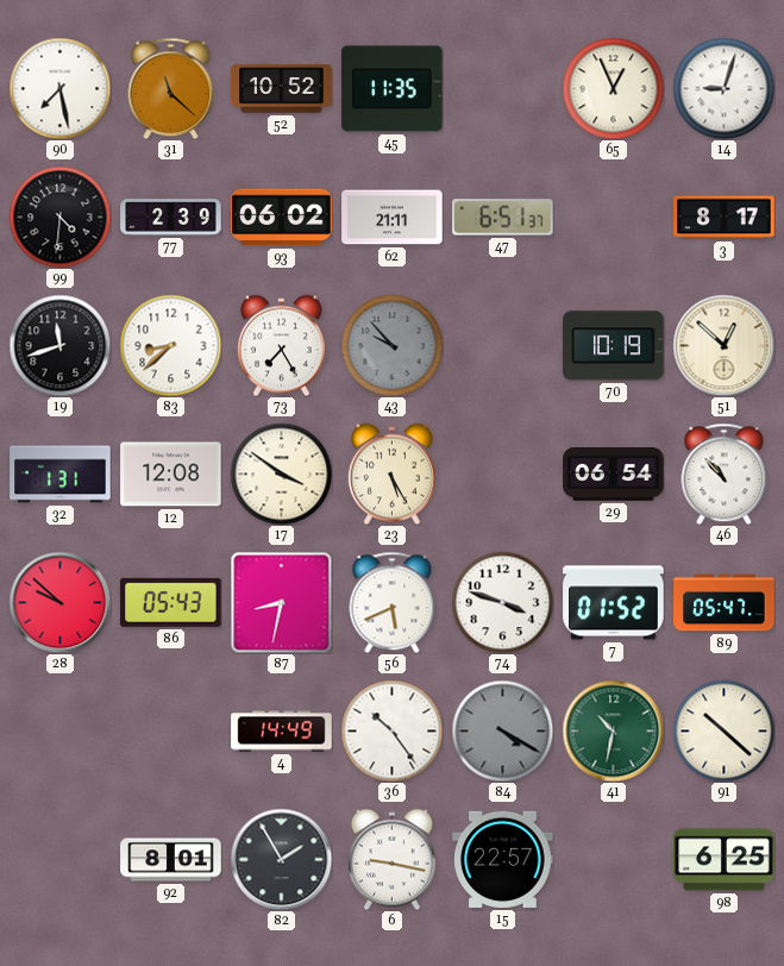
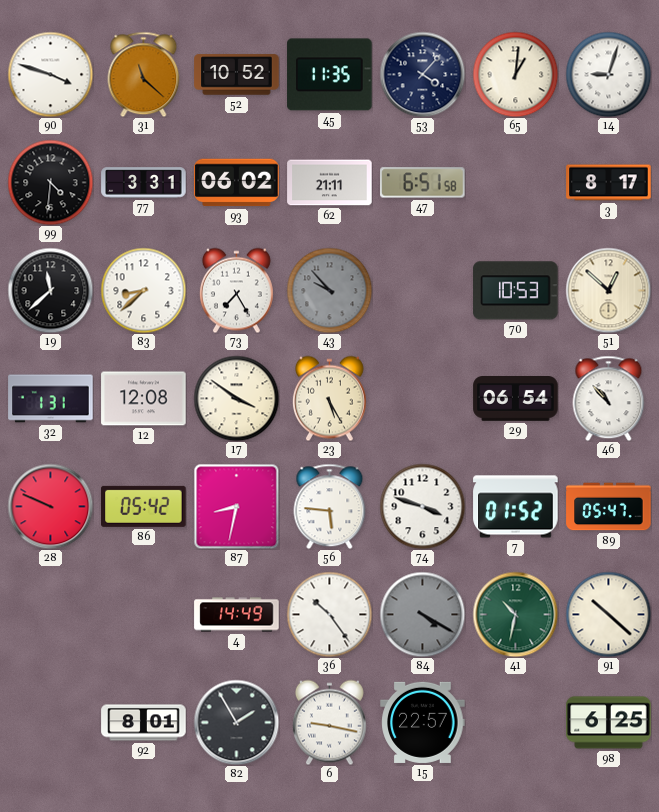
90: 7:28 -> 3:48
53: none -> 4:07
65: 12:56 -> 1:01
77: 2:39 -> 3:31
47: 6:51:37 -> 6:51:58
19: 11:42 -> 11:38
70: 10:19 -> 10:53
28: 9:52 -> 9:49
86: 05:43 -> 05:42
56: 5:41 -> 5:46
